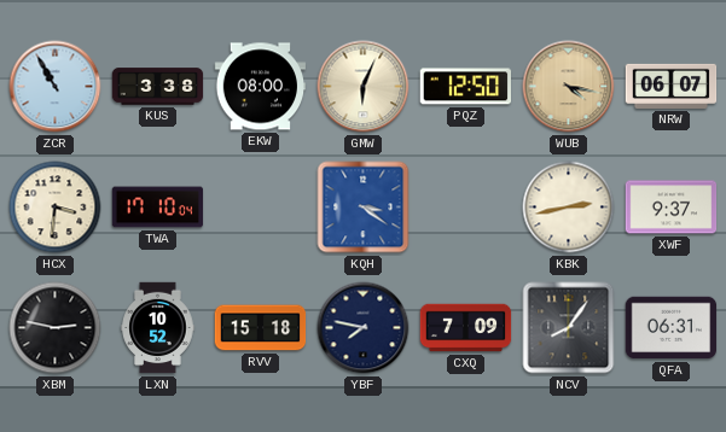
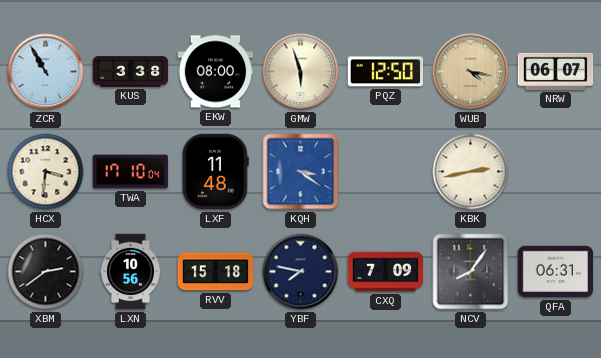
GMW: 6:04 -> 5:57
LXF: none -> 11:48
XWF: 9:37 -> none
XBM: 2:47 -> 2:39
LXN: 10:52 -> 10:56
